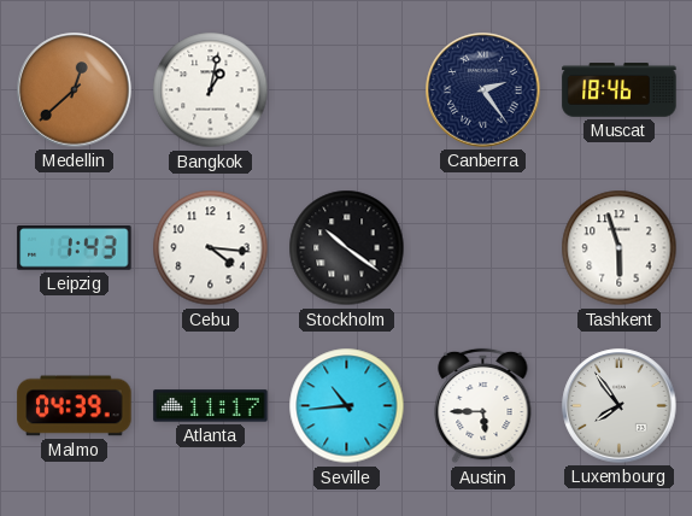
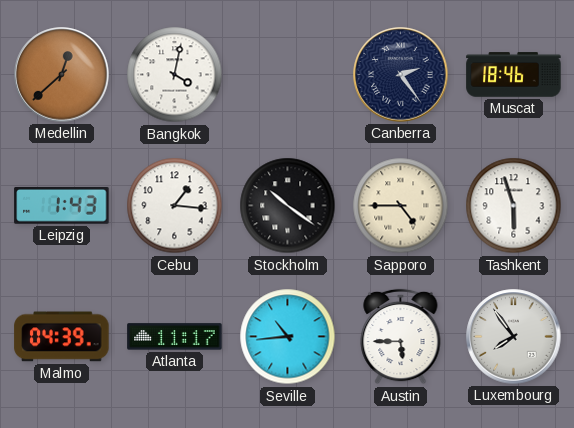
Bangkok: 1:02 -> 4:02
Cebu: 4:16 -> 1:16
Sapporo: none -> 4:45
